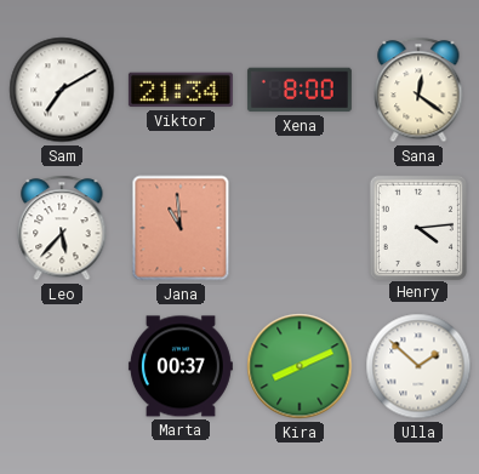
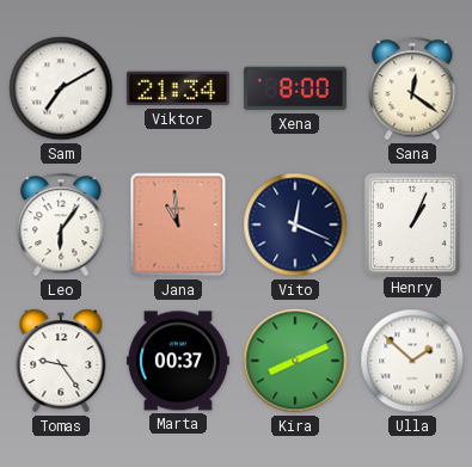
Leo: 5:37 -> 6:06
Vito: none -> 12:19
Henry: 4:14 -> 1:04
Tomas: none -> 9:24
